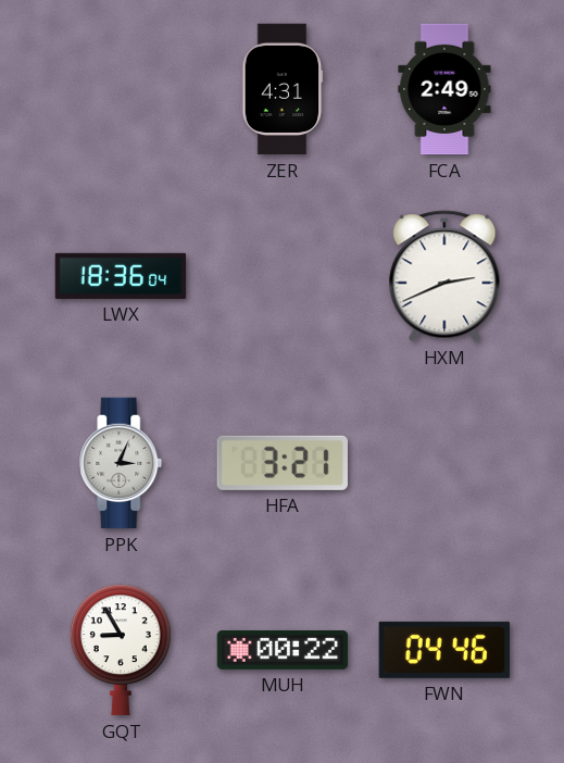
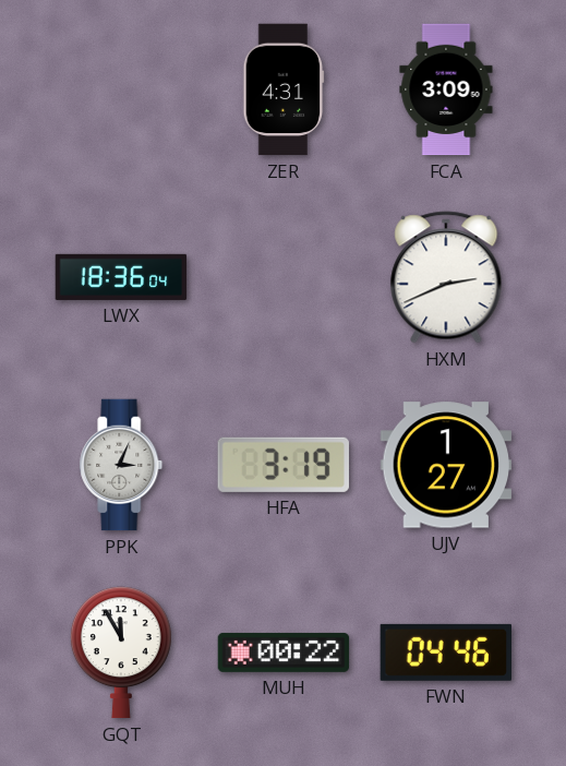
FCA: 2:49 -> 3:09
HFA: 3:21 -> 3:19
UJV: none -> 1:27
GQT: 8:55 -> 11:55
